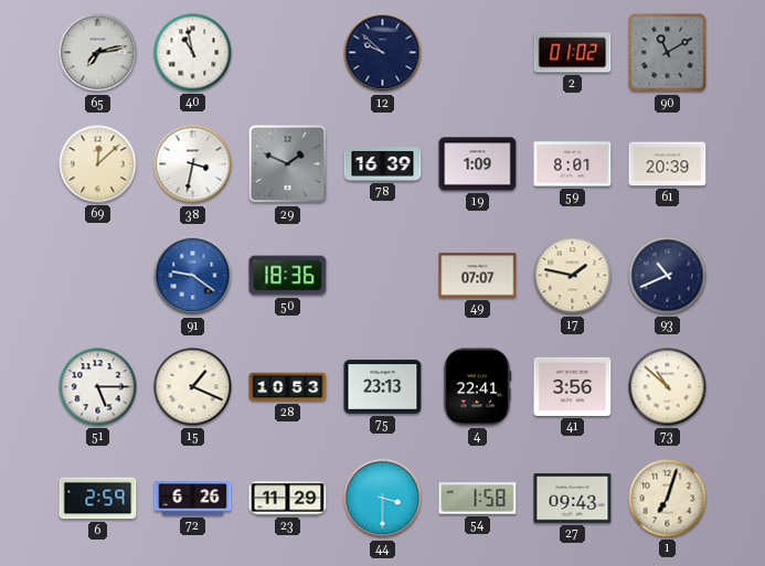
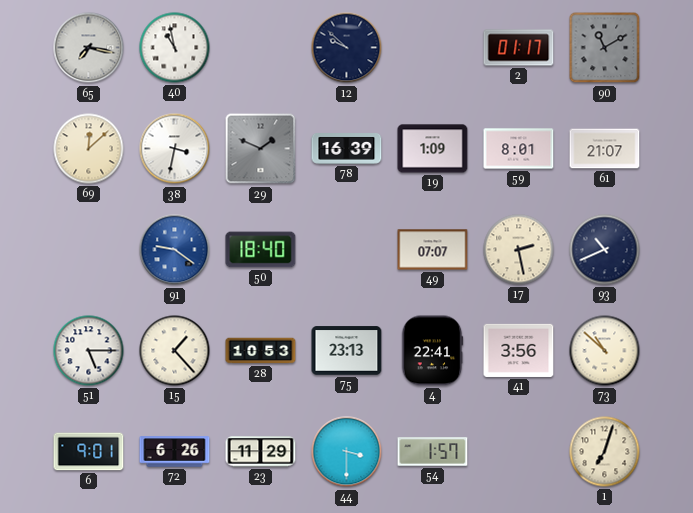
65: 7:13 -> 7:17
2: 01:02 -> 01:17
61: 20:39 -> 21:07
50: 18:36 -> 18:40
17: 1:47 -> 2:28
15: 1:19 -> 1:23
6: 2:59 -> 9:01
54: 1:58 -> 1:57
27: 09:43 -> none
